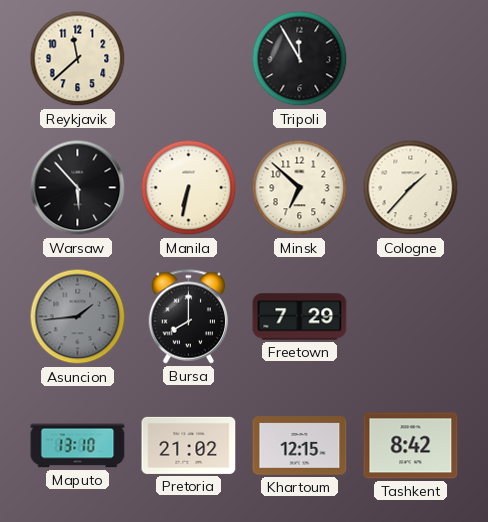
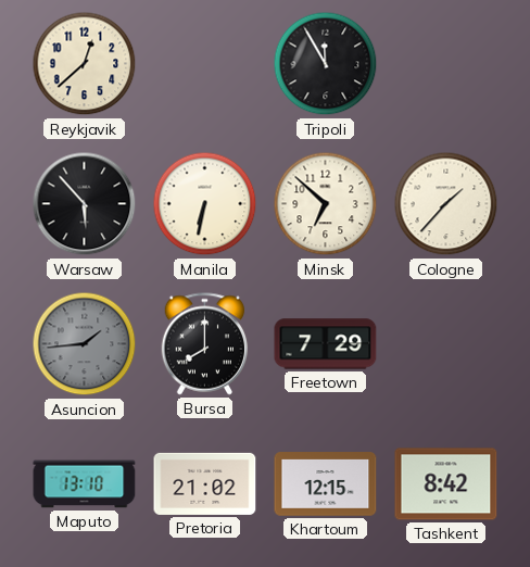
Reykjavik: 11:38 -> 12:38
